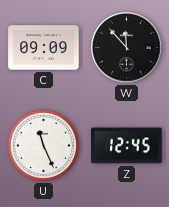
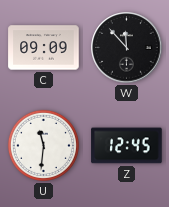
U: 11:26 -> 11:31
